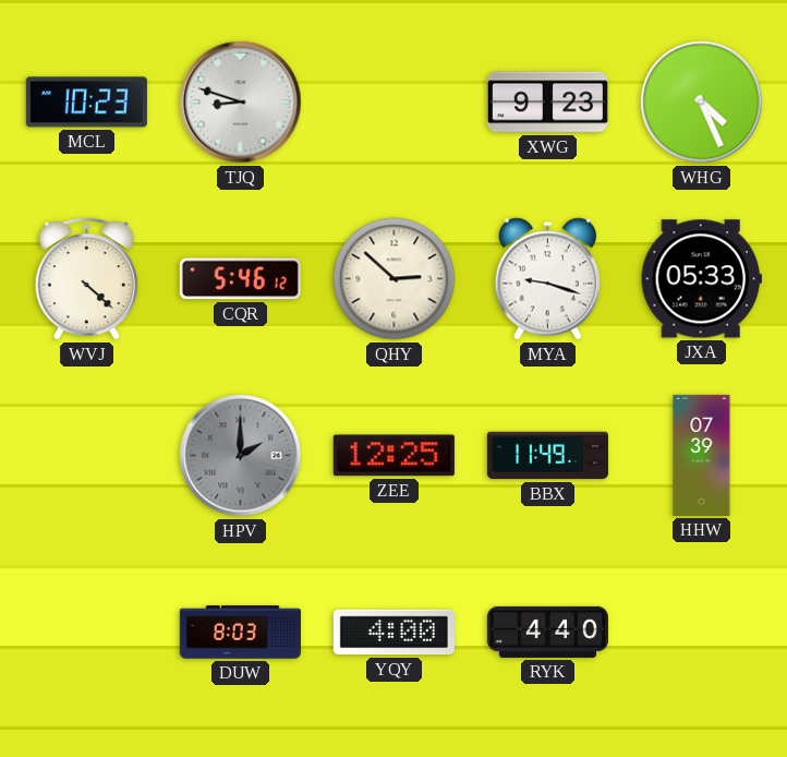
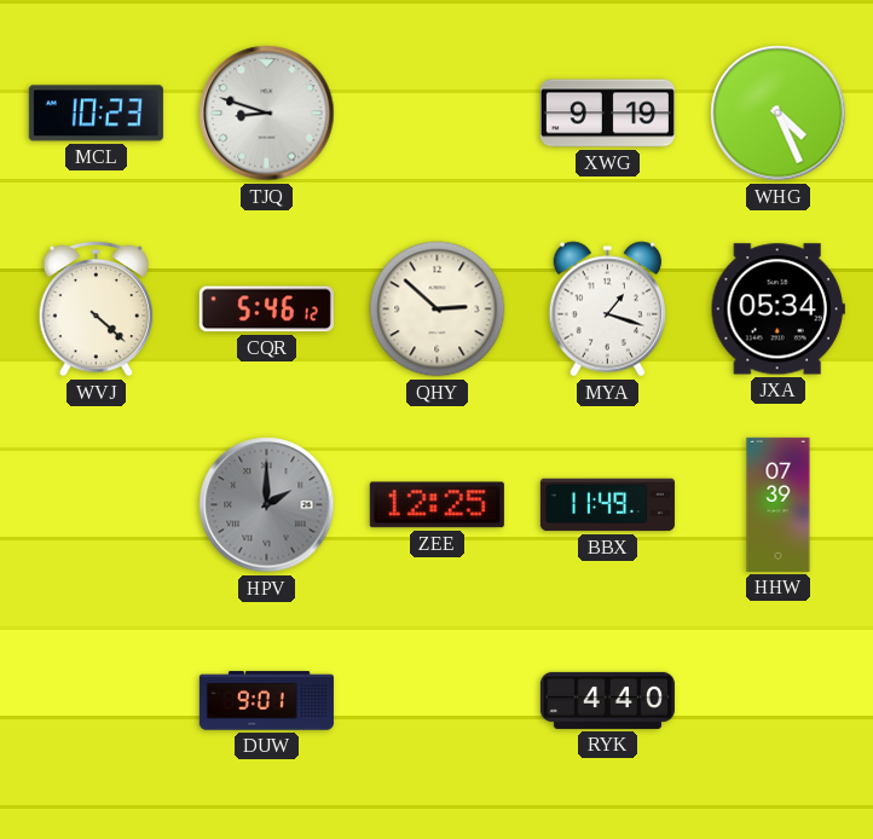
XWG: 9:23 -> 9:19
MYA: 9:18 -> 1:18
JXA: 05:33 -> 05:34
DUW: 8:03 -> 9:01
YQY: 4:00 -> none
